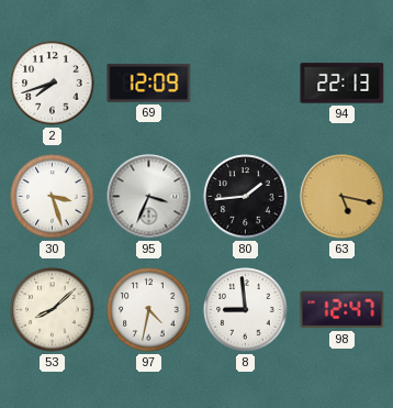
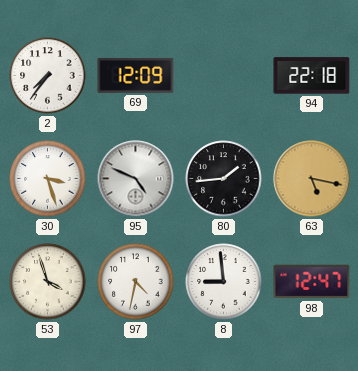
2: 7:42 -> 7:36
94: 22:13 -> 22:18
95: 3:34 -> 4:49
53: 8:08 -> 3:57
